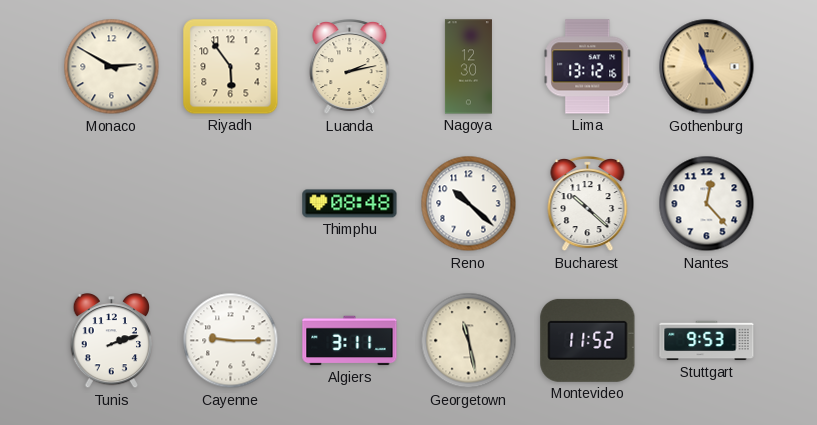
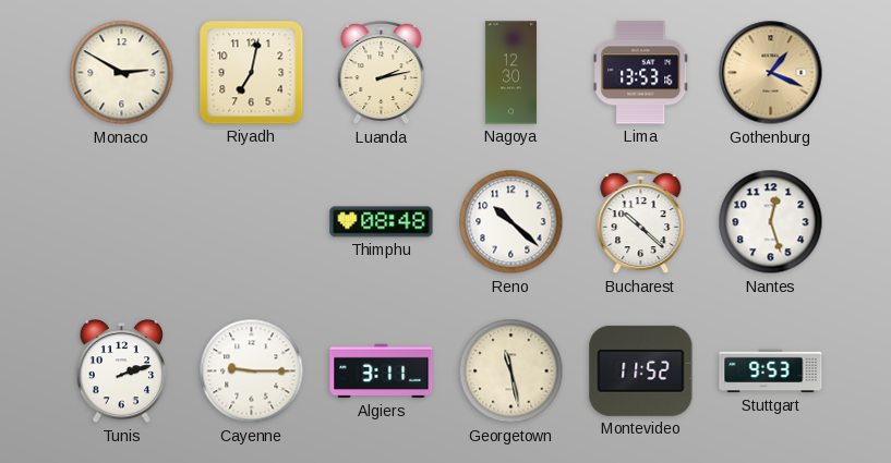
Riyadh: 5:54 -> 7:02
Lima: 13:12 -> 13:53
Gothenburg: 11:24 -> 1:19
Nantes: 12:23 -> 12:27
